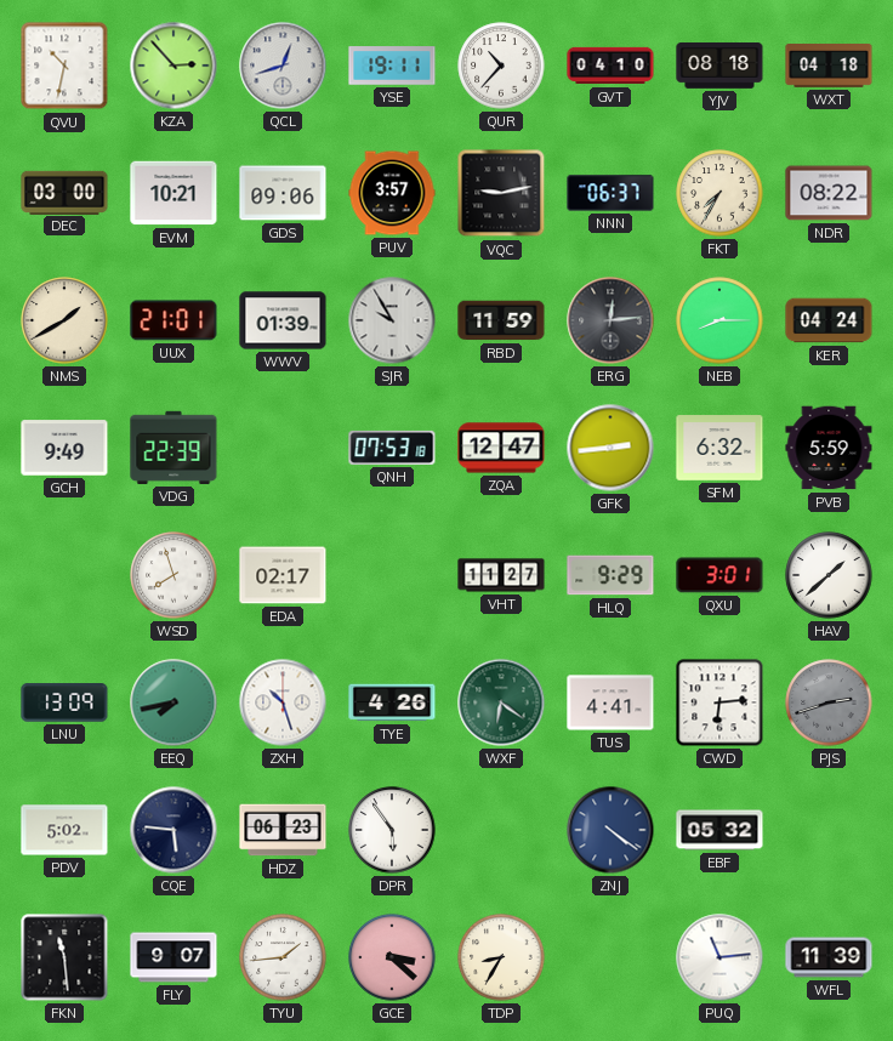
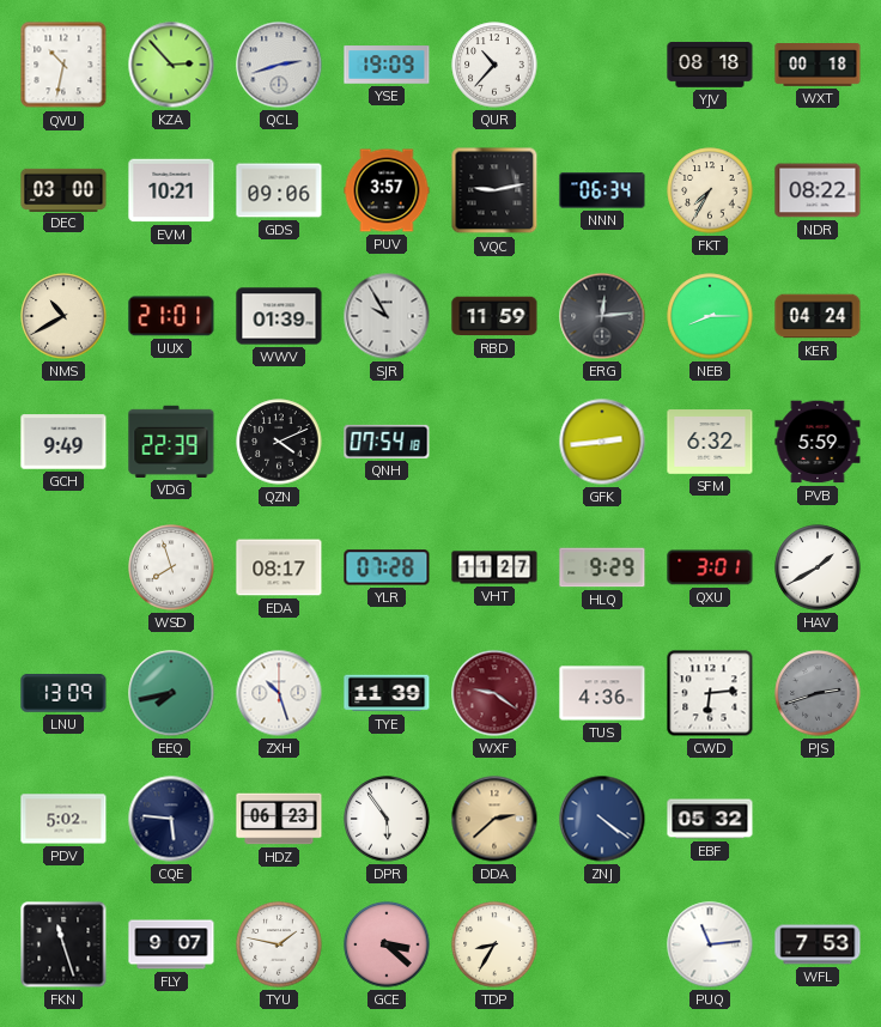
QCL: 12:42 -> 2:42
YSE: 19:11 -> 19:09
GVT: 04:10 -> none
WXT: 04:18 -> 00:18
NNN: 06:37 -> 06:34
NMS: 1:40 -> 10:40
QZN: none -> 4:11
QNH: 07:53 -> 07:54
ZQA: 12:47 -> none
EDA: 02:17 -> 08:17
YLR: none -> 07:28
HAV: 1:38 -> 1:40
TYE: 4:26 -> 11:39
WXF: 6:21 -> 9:21
WXF dial: green -> burgundy
TUS: 4:41 -> 4:36
DDA: none -> 2:38
FKN: 11:29 -> 11:27
TYU: 1:44 -> 1:47
WFL: 11:39 -> 7:53
